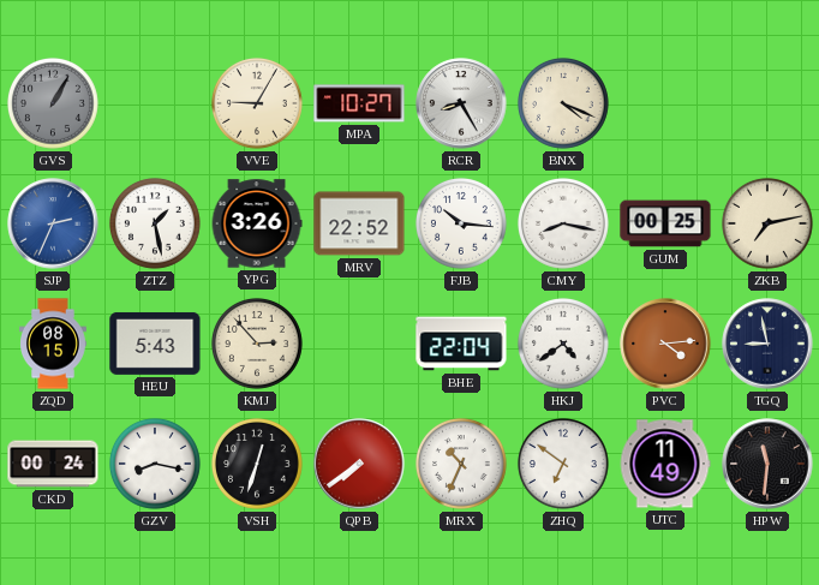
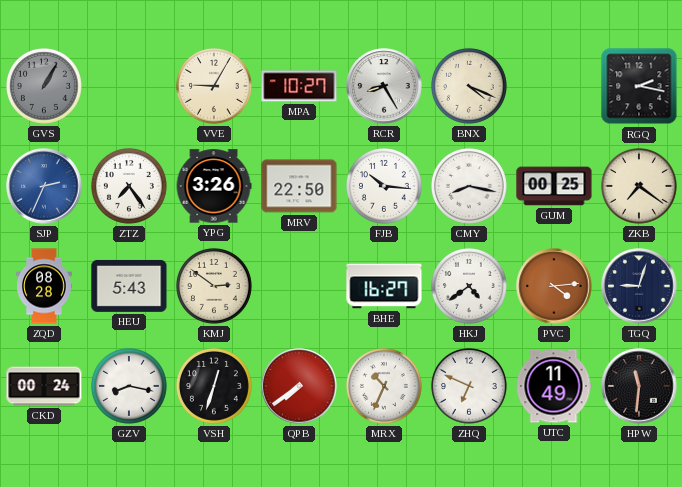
RGQ: none -> 2:17
ZTZ: 1:28 -> 7:24
MRV: 22:52 -> 22:50
ZKB: 7:13 -> 7:21
ZQD: 08:15 -> 08:28
KMJ: 2:53 -> 2:51
BHE: 22:04 -> 16:27
TGQ: 8:58 -> 9:03
ZHQ: 6:51 -> 6:49
